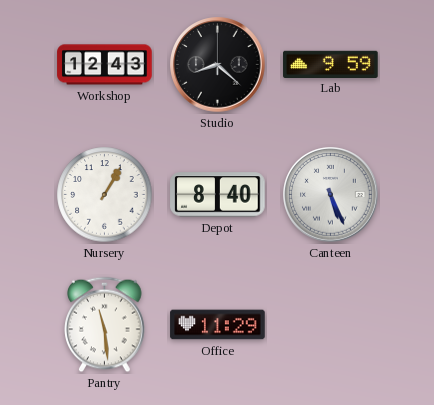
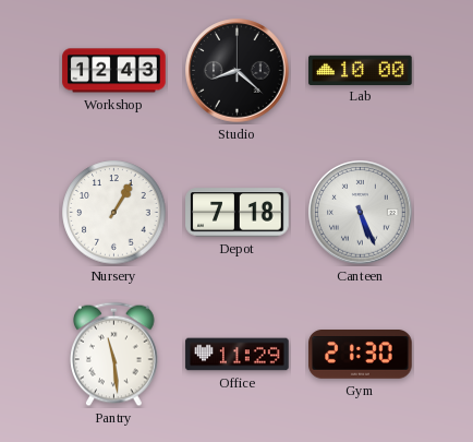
Lab: 9:59 -> 10:00
Depot: 8:40 -> 7:18
Gym: none -> 21:30
